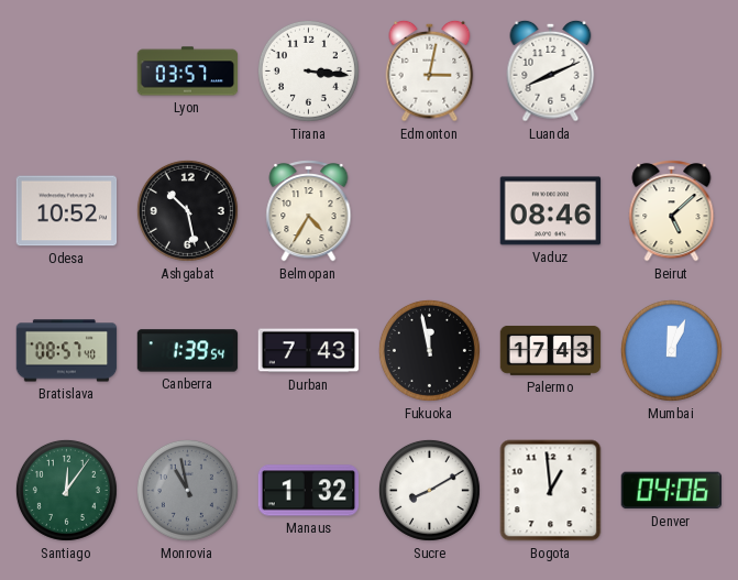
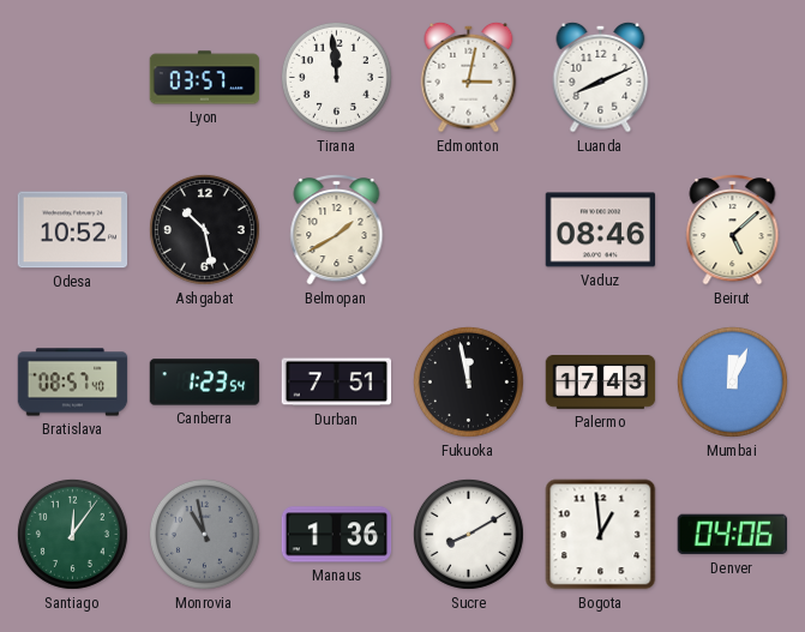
Tirana: 3:16 -> 11:59
Belmopan: 4:35 -> 1:40
Canberra: 1:39 -> 1:23
Durban: 7:43 -> 7:51
Manaus: 1:32 -> 1:36
